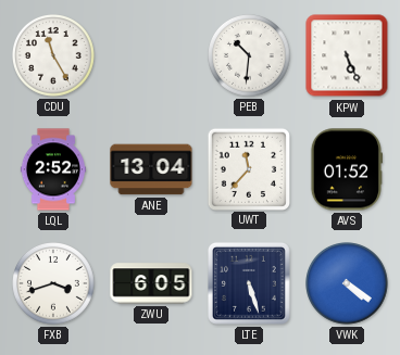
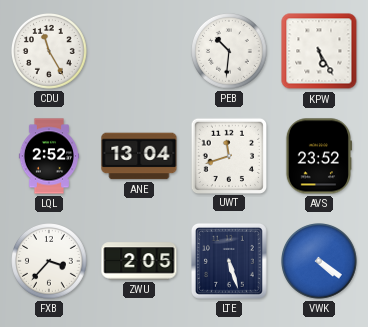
KPW: 5:26 -> 5:25
UWT: 11:37 -> 11:42
AVS: 01:52 -> 23:52
FXB: 3:42 -> 3:37
ZWU: 6:05 -> 2:05
